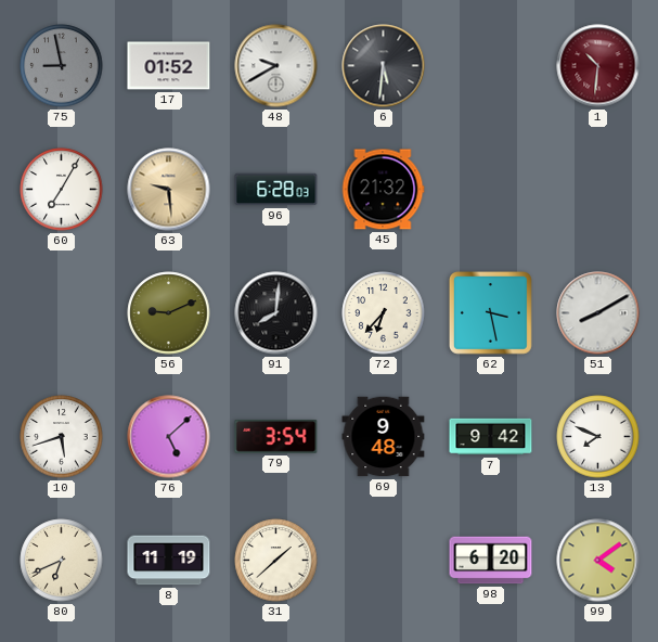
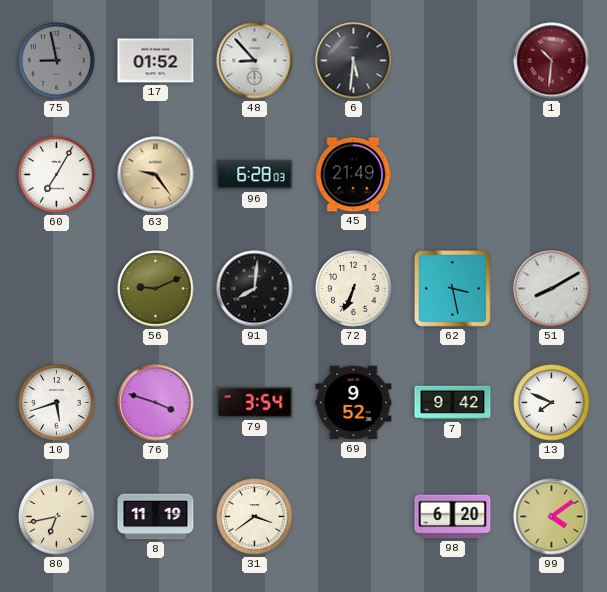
48: 9:40 -> 8:53
63: 9:29 -> 9:24
45: 21:32 -> 21:49
72: 6:37 -> 6:34
76: 5:08 -> 3:48
69: 9:48 -> 9:52
80: 6:41 -> 6:43
31: 1:38 -> 3:39
